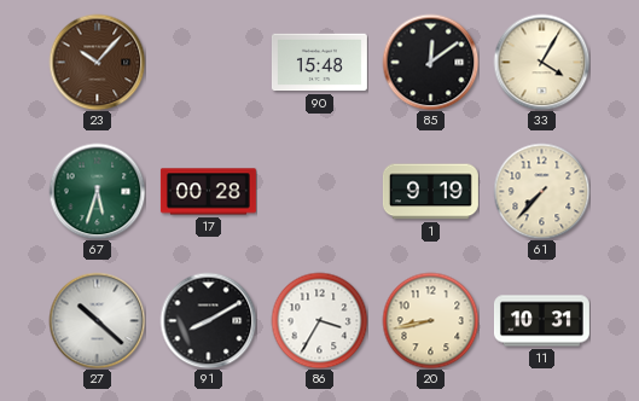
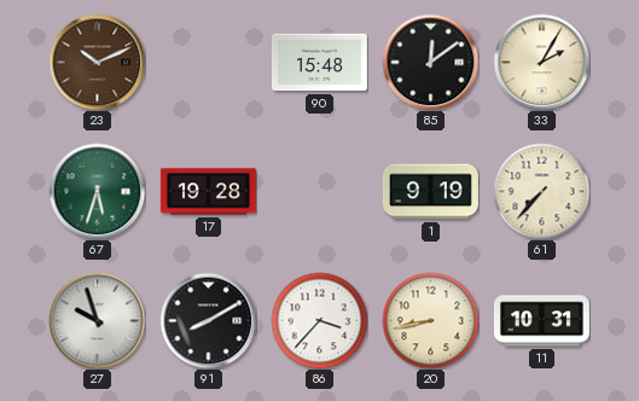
23: 10:07 -> 10:11
33: 4:05 -> 2:05
17: 00:28 -> 19:28
27: 10:22 -> 9:57
86: 3:35 -> 3:37
